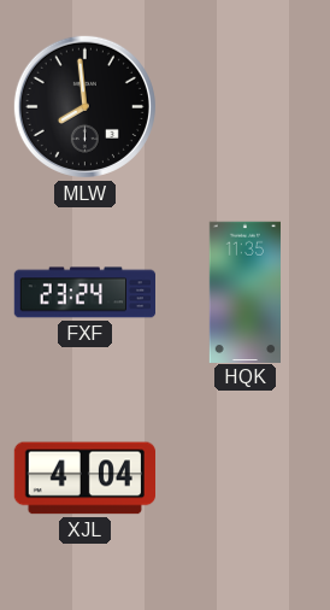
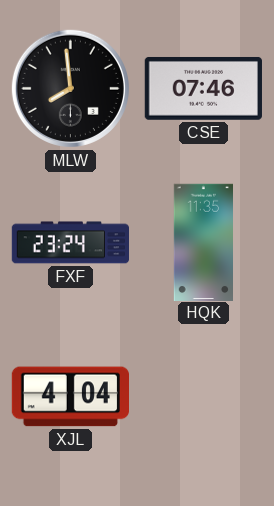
CSE: none -> 07:46
